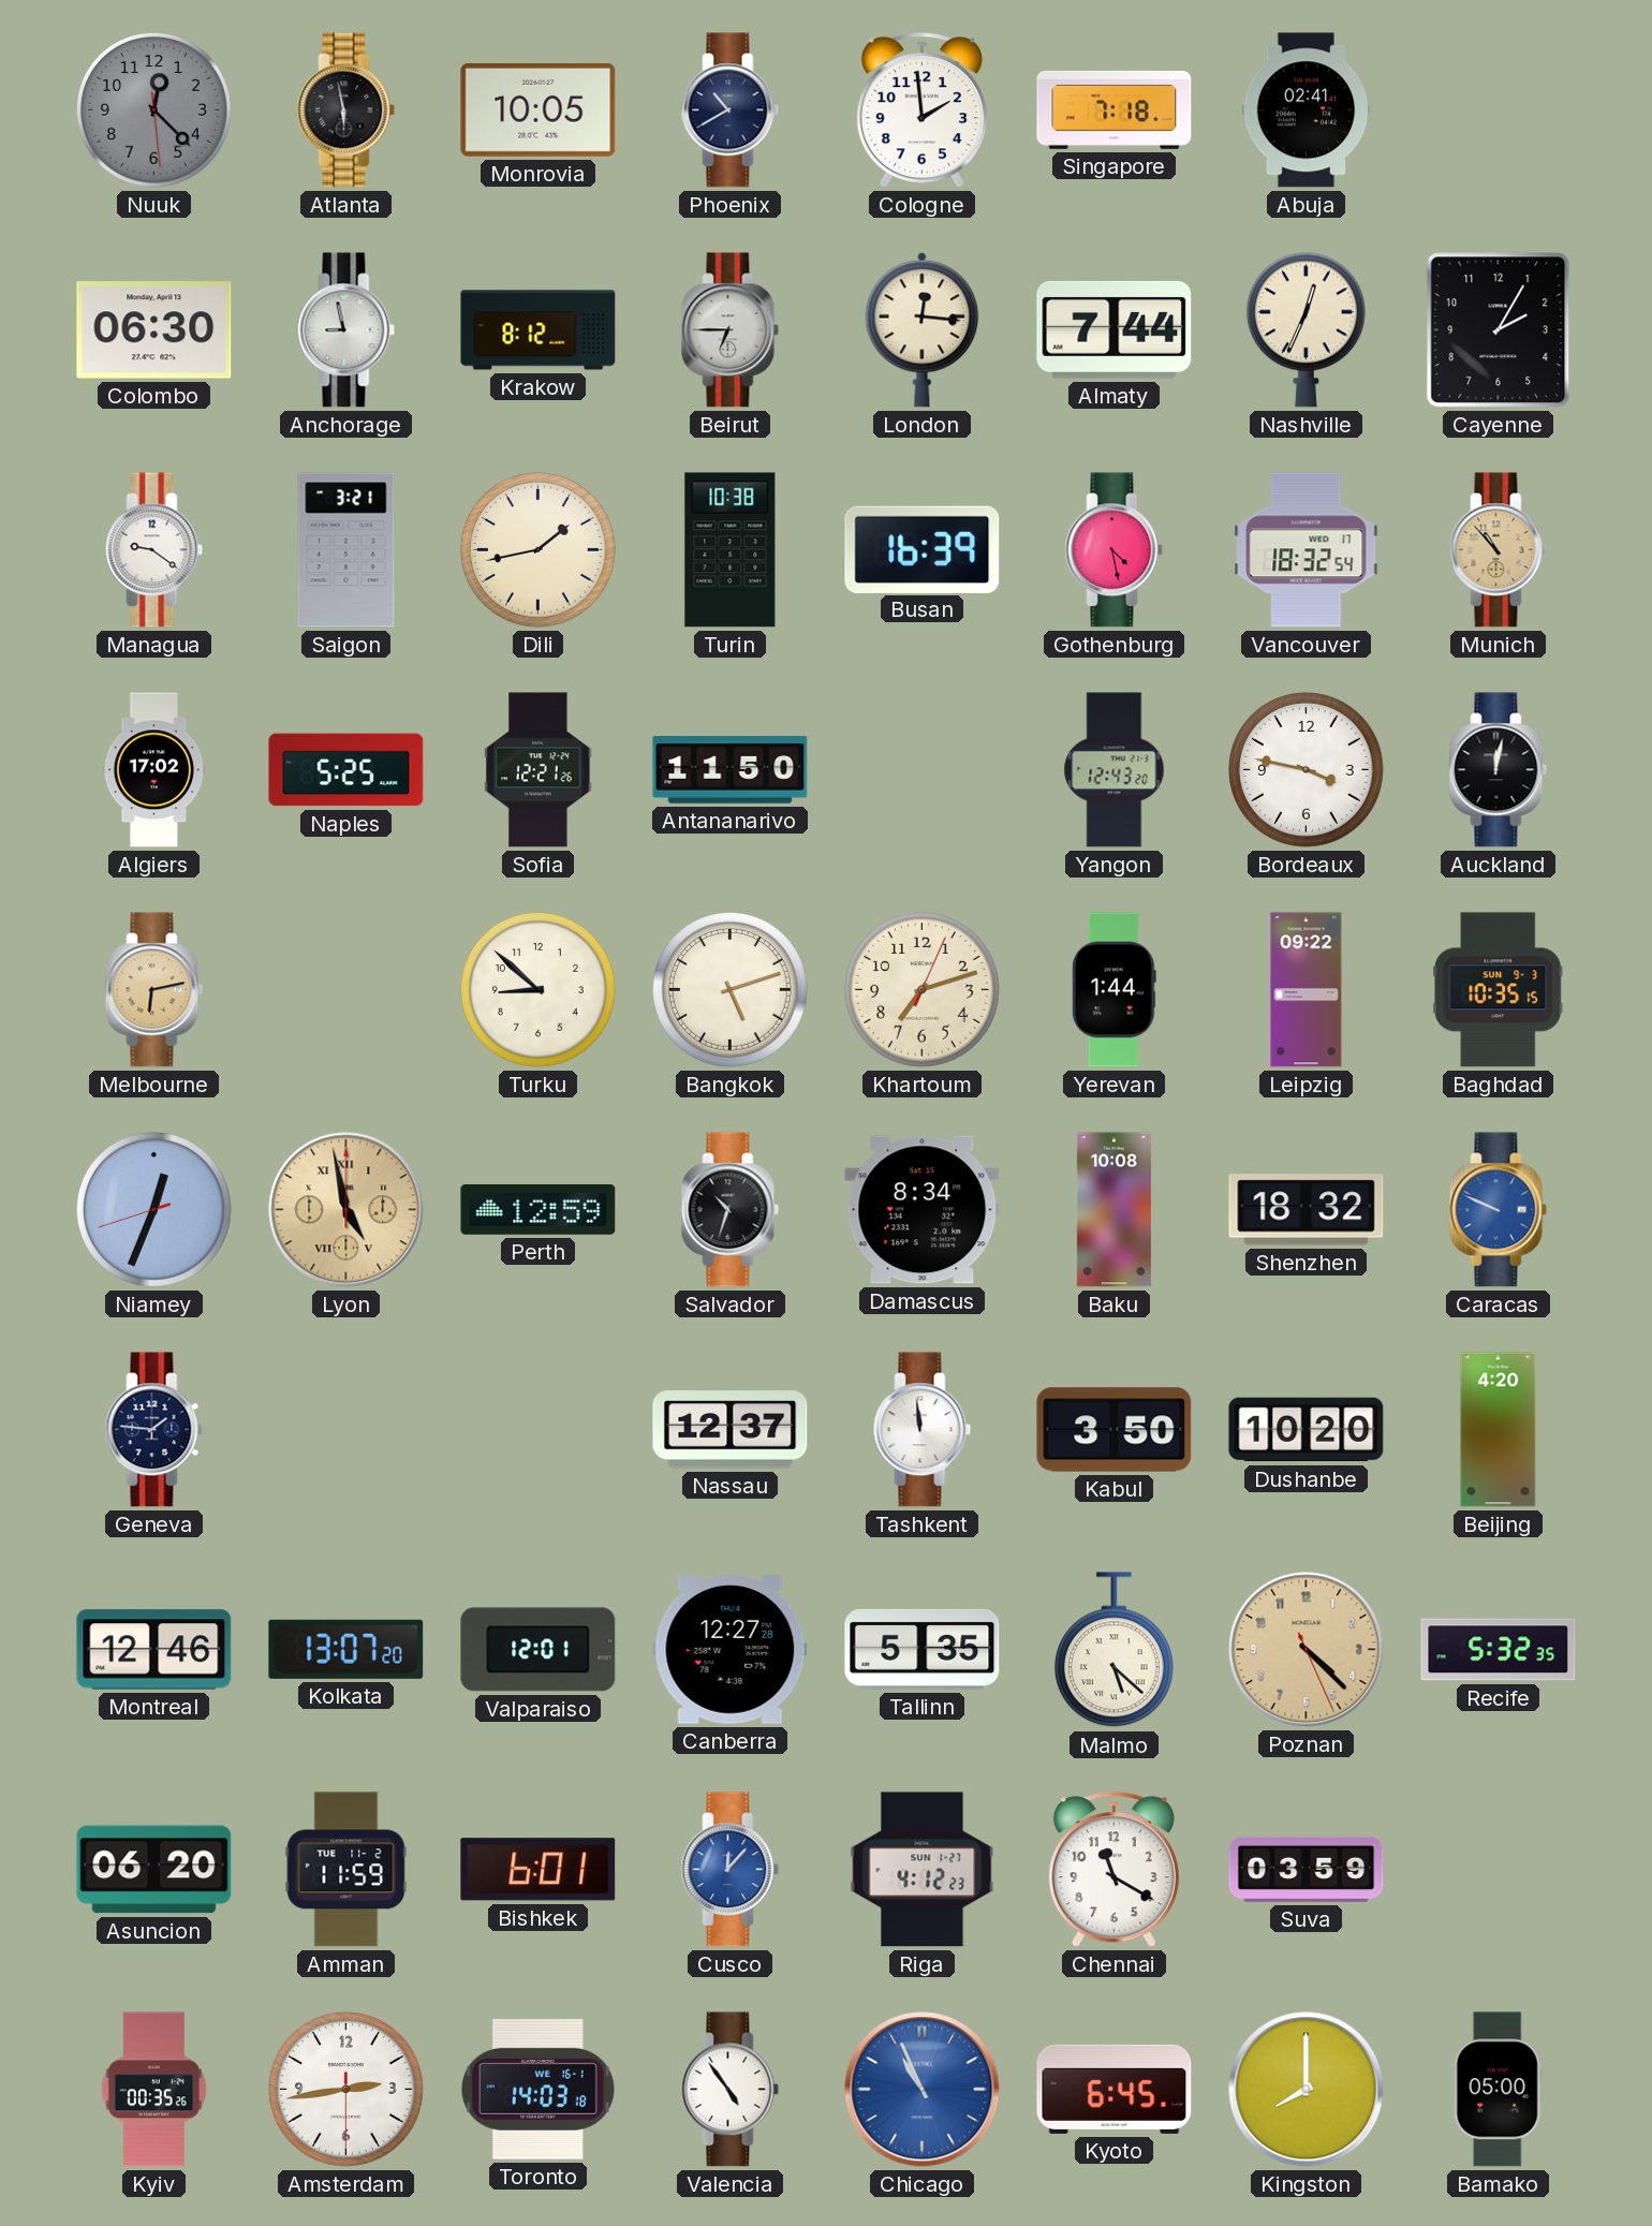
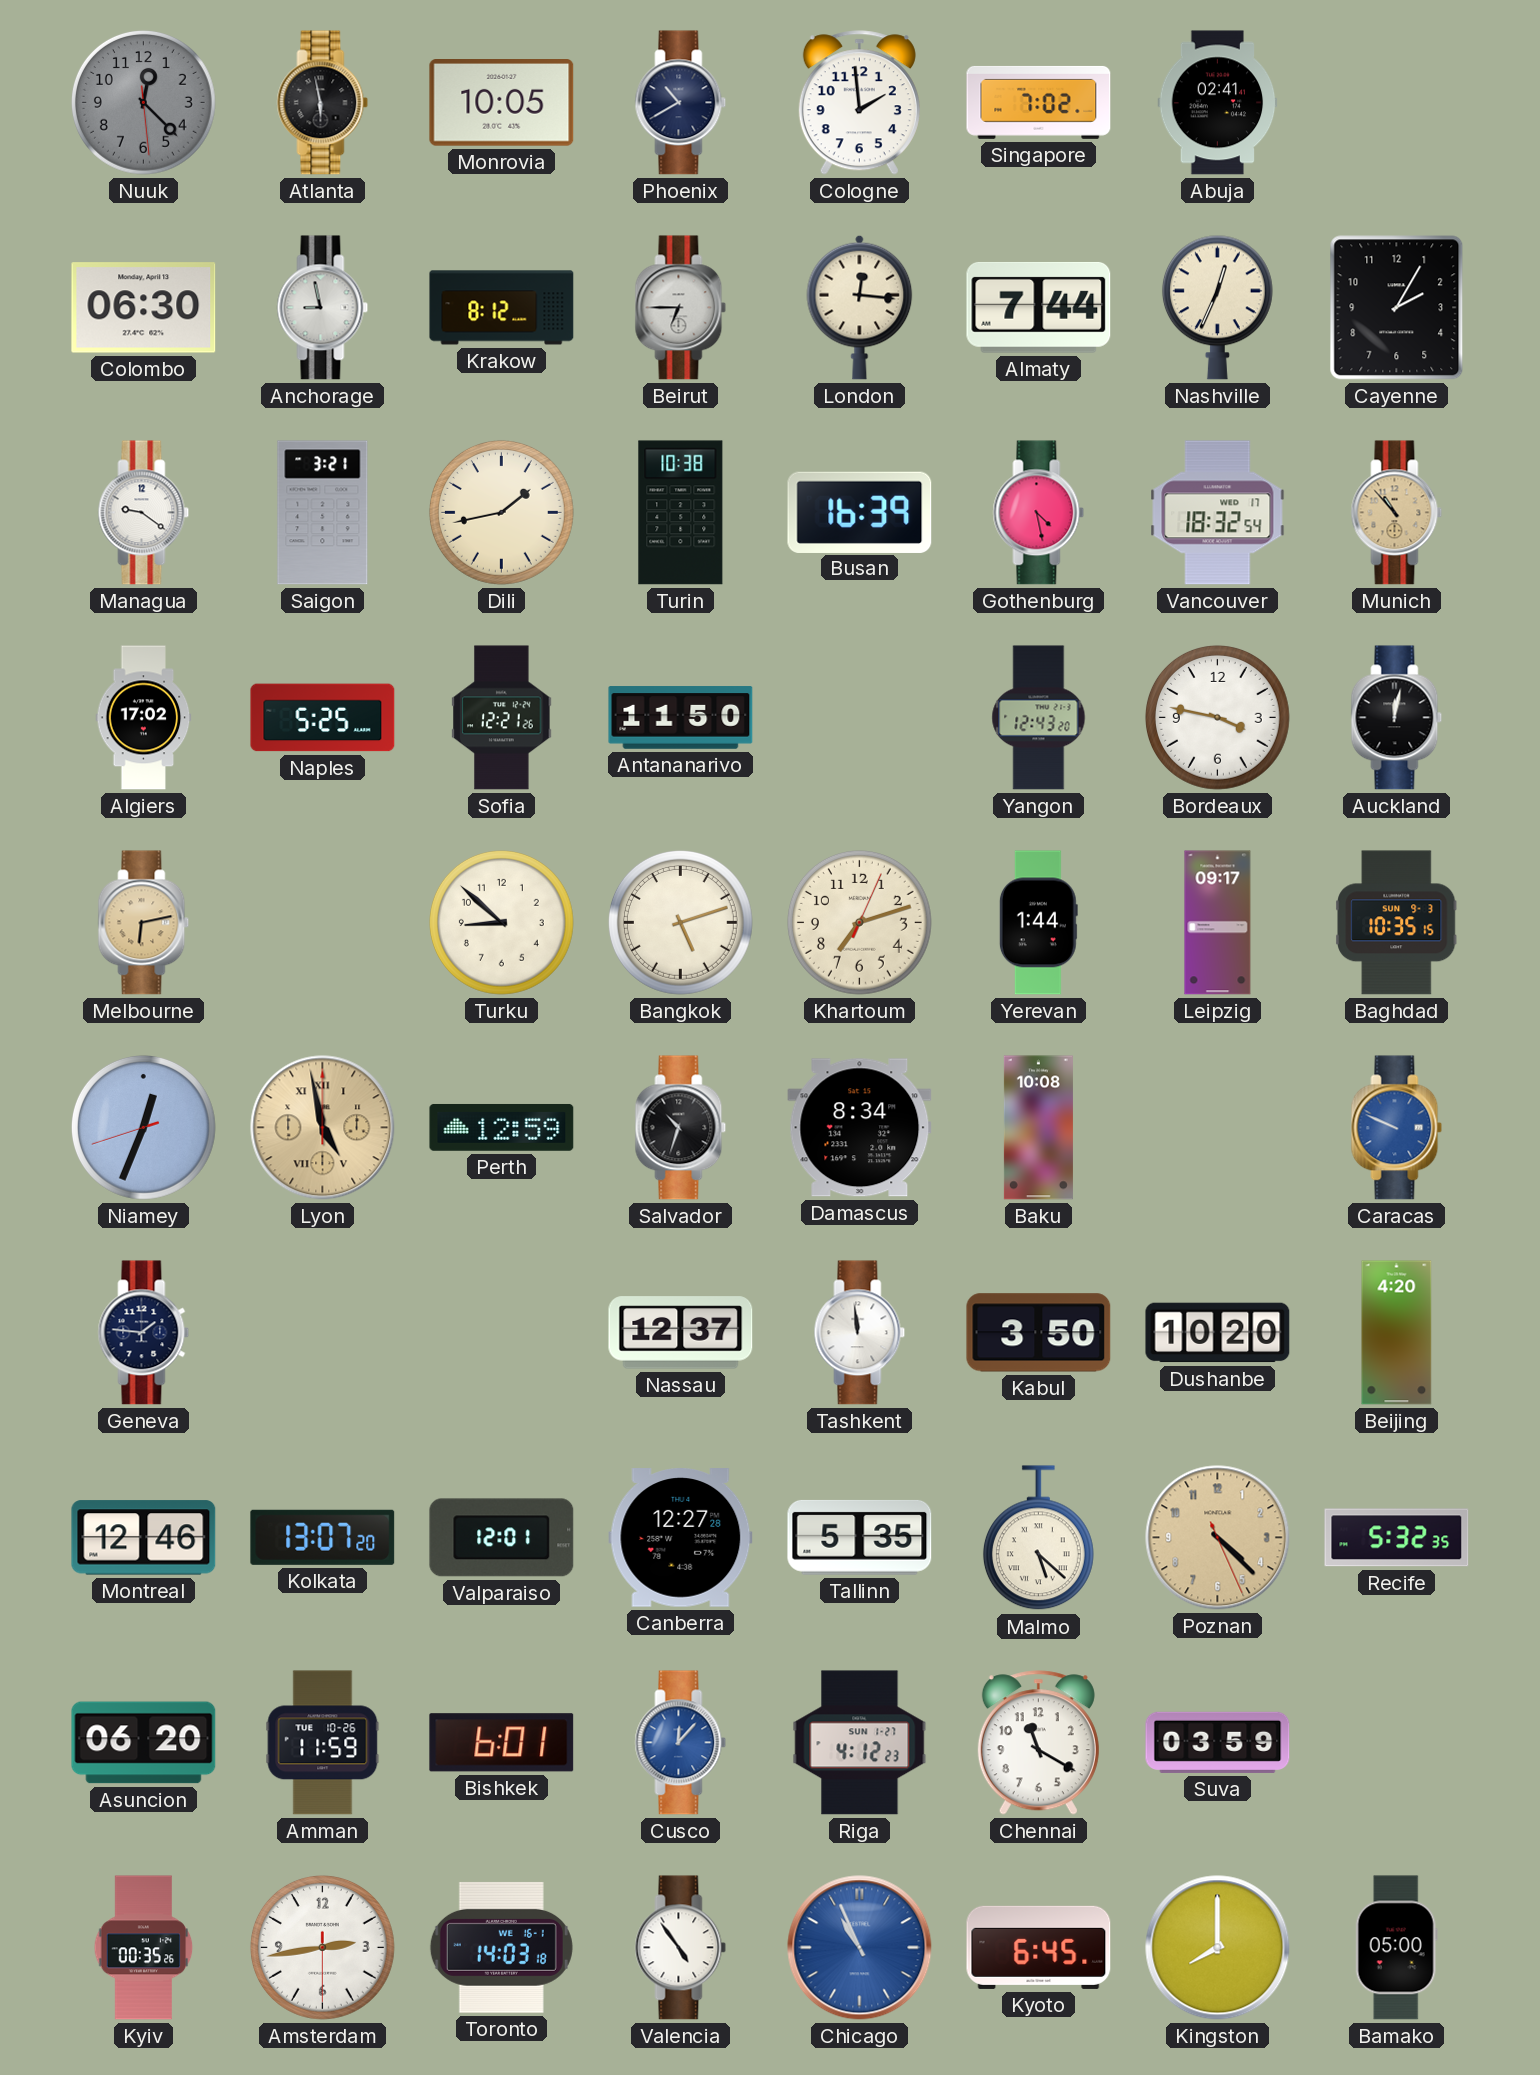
Singapore: 7:18 -> 7:02
Leipzig: 09:22 -> 09:17
Shenzhen: 18:32 -> none
Amman date: TUE 11-2 -> TUE 10-26
